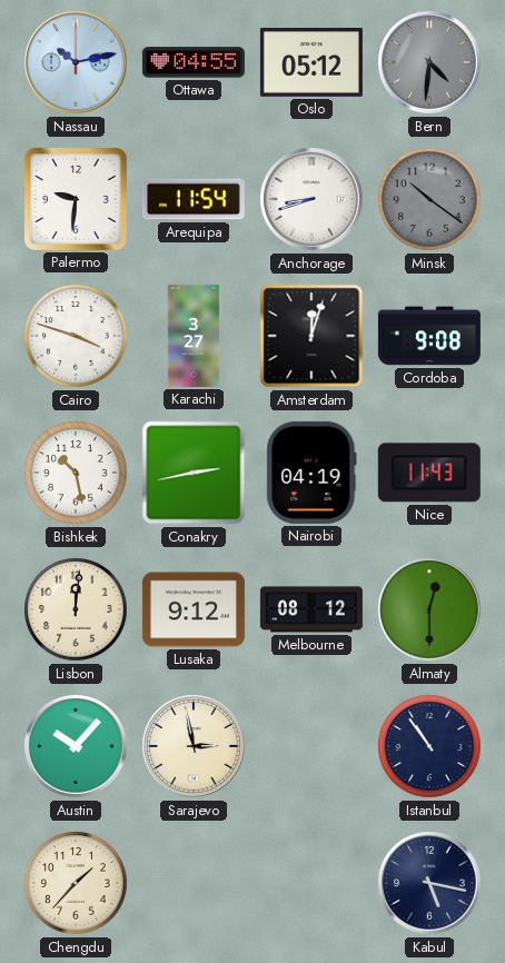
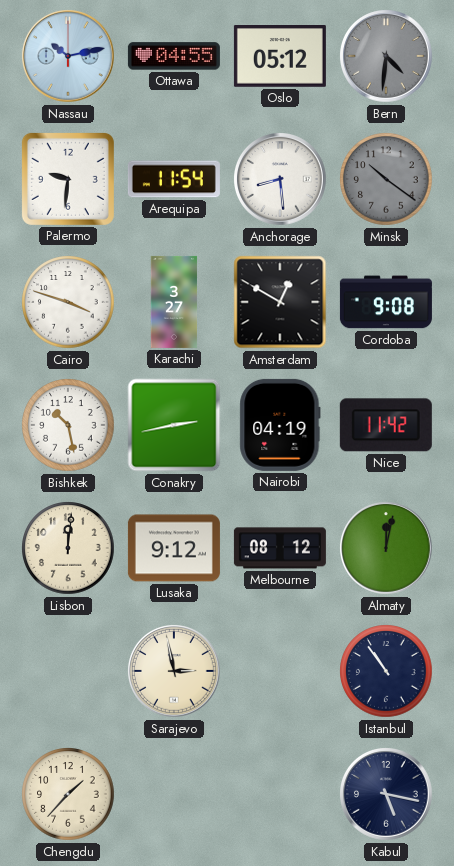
Anchorage: 8:42 -> 8:29
Amsterdam: 12:03 -> 12:50
Nice: 11:43 -> 11:42
Almaty: 12:30 -> 12:02
Austin: 10:07 -> none
